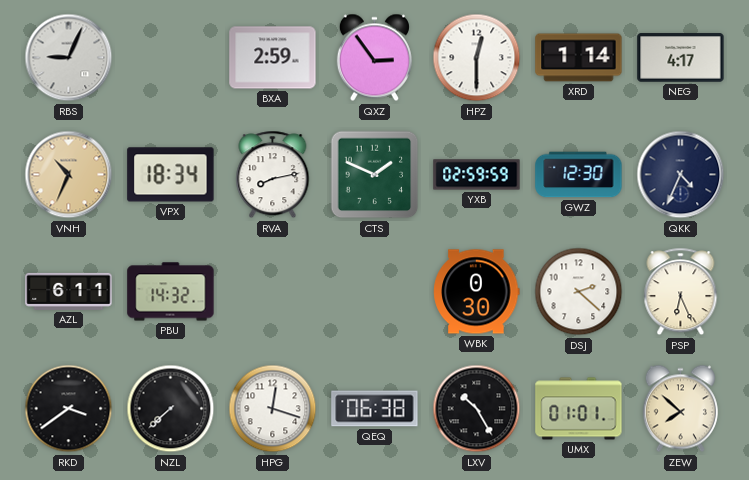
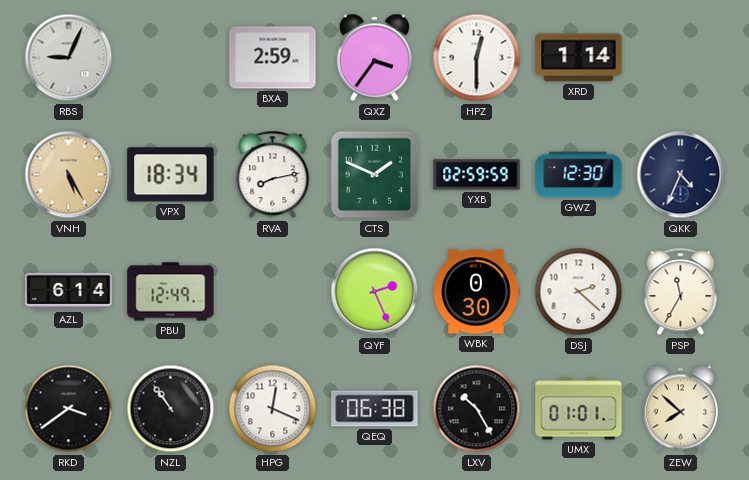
QXZ: 2:54 -> 3:36
NEG: 4:17 -> none
VNH: 10:34 -> 5:25
AZL: 6:11 -> 6:14
PBU: 14:32 -> 12:49
QYF: none -> 2:26
PSP: 6:26 -> 11:35
NZL: 7:38 -> 10:54
HPG: 12:18 -> 12:19
